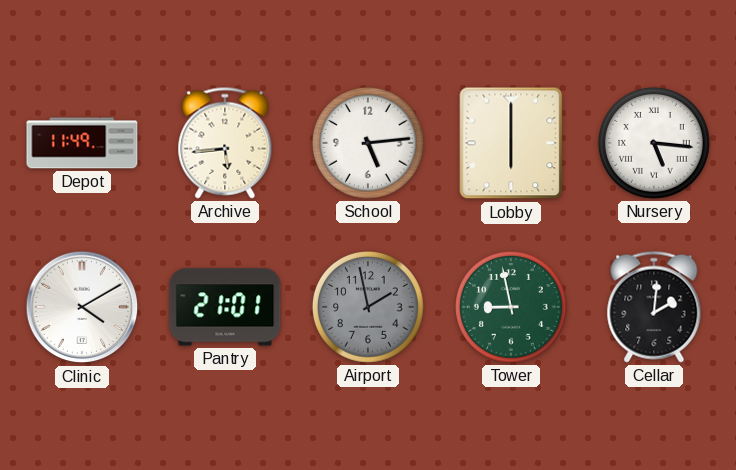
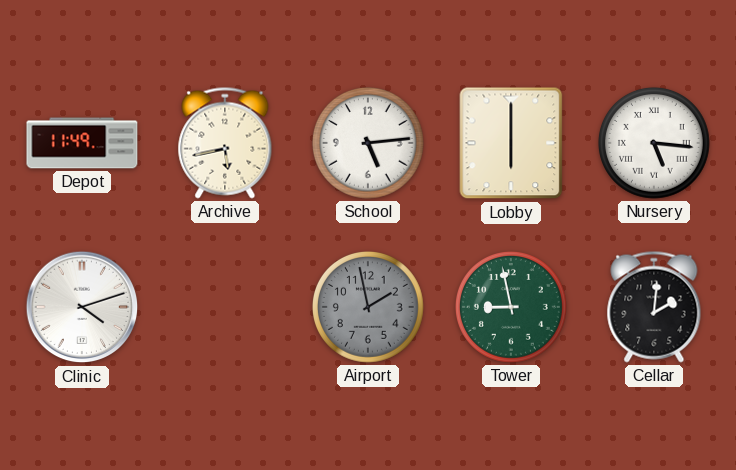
Archive: 5:44 -> 5:43
Clinic: 4:10 -> 4:12
Pantry: 21:01 -> none
